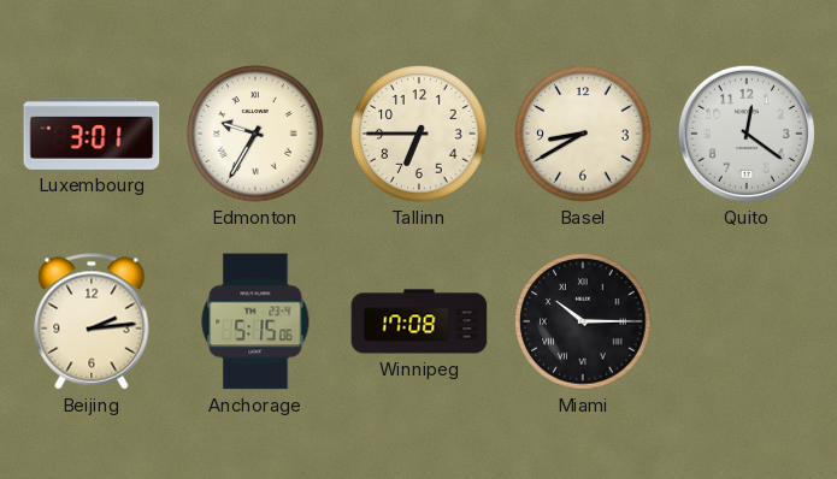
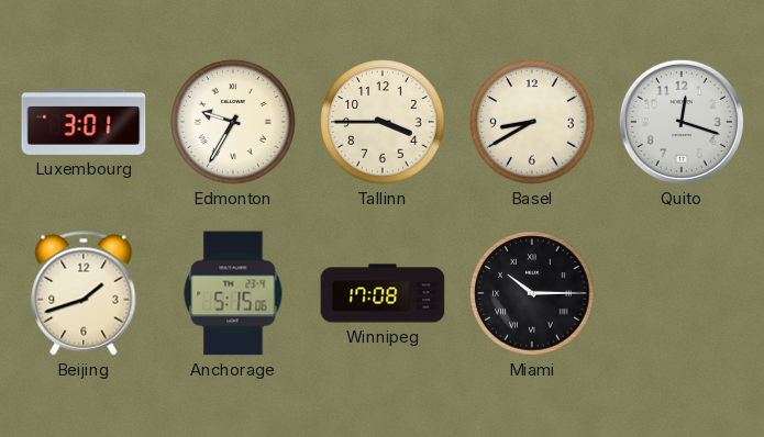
Tallinn: 6:45 -> 3:45
Quito: 12:21 -> 12:18
Beijing: 2:14 -> 1:42
